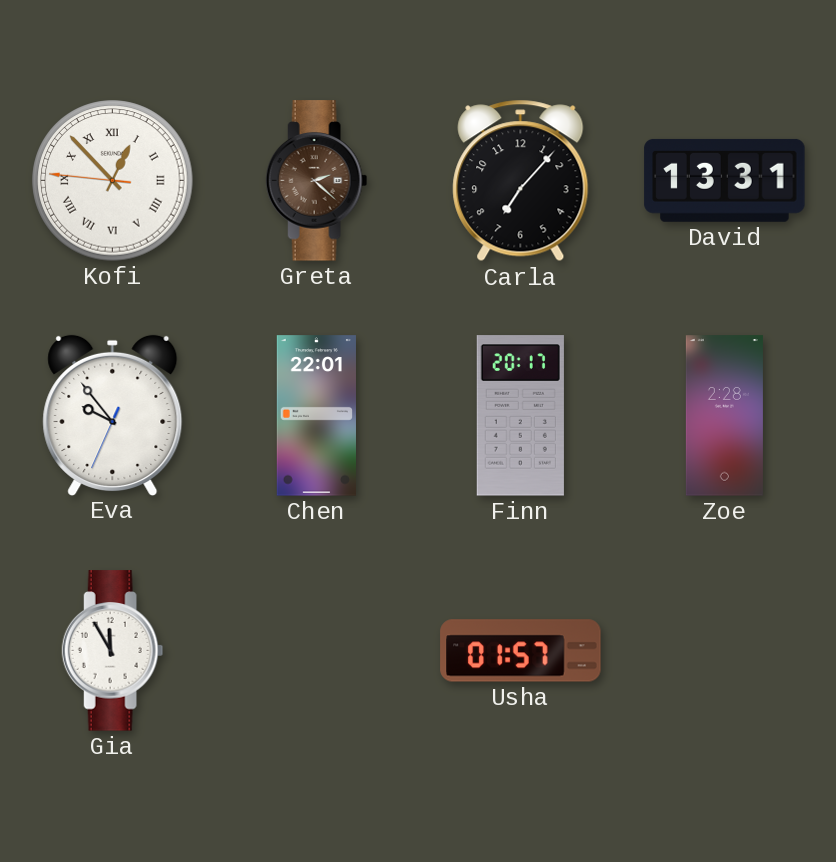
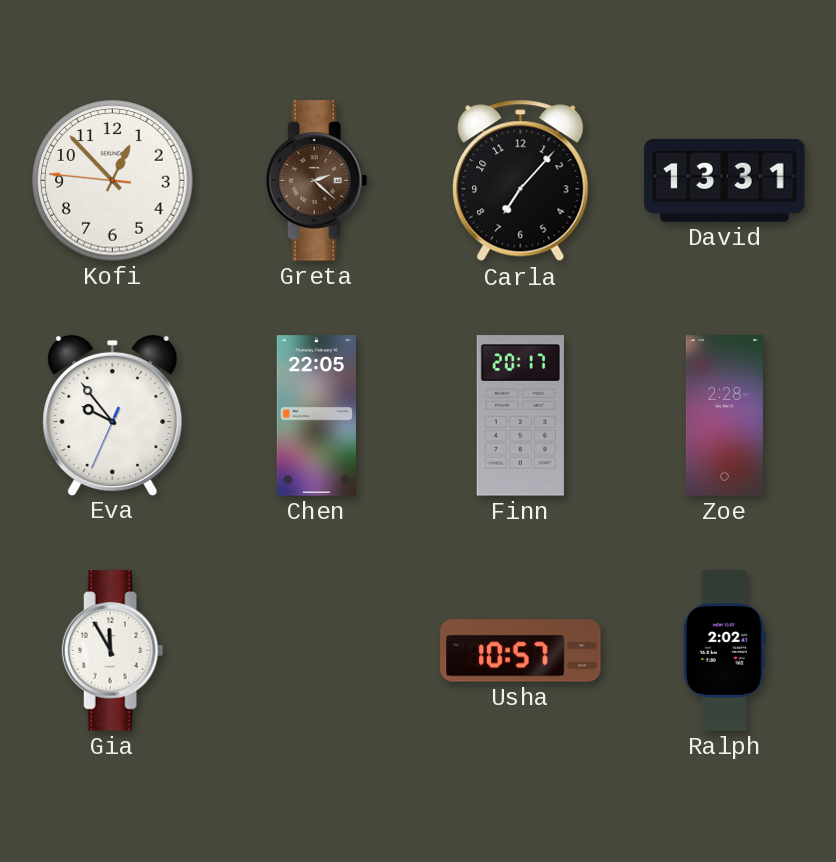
Kofi numerals: Roman -> Arabic
Chen: 22:01 -> 22:05
Usha: 01:57 -> 10:57
Ralph: none -> 2:02
